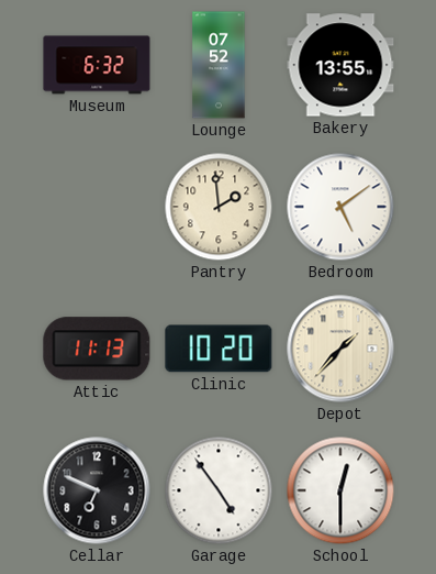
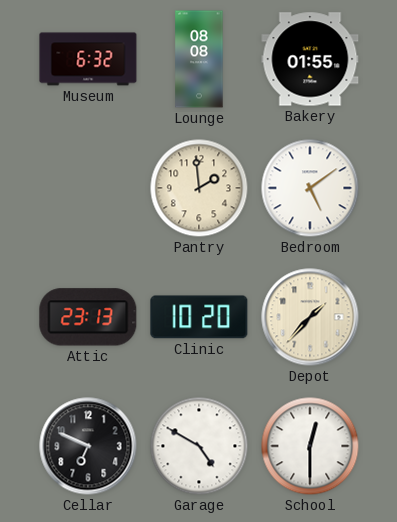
Lounge: 07:52 -> 08:08
Bakery: 13:55 -> 01:55
Attic: 11:13 -> 23:13
Garage: 4:54 -> 4:50
